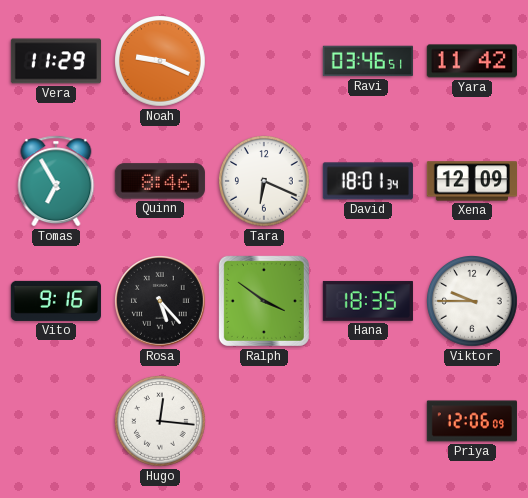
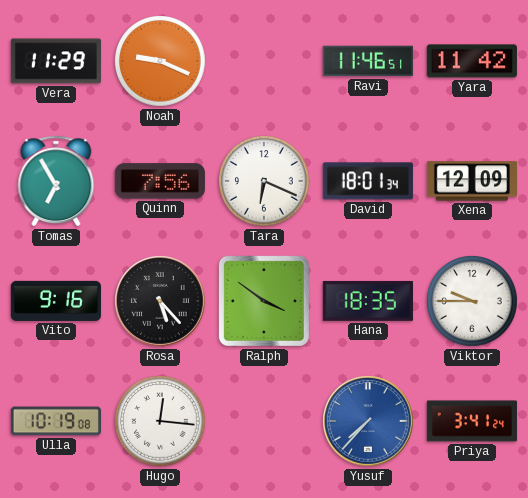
Ravi: 03:46 -> 11:46
Quinn: 8:46 -> 7:56
Ulla: none -> 10:19
Yusuf: none -> 7:37
Priya: 12:06 -> 3:41
